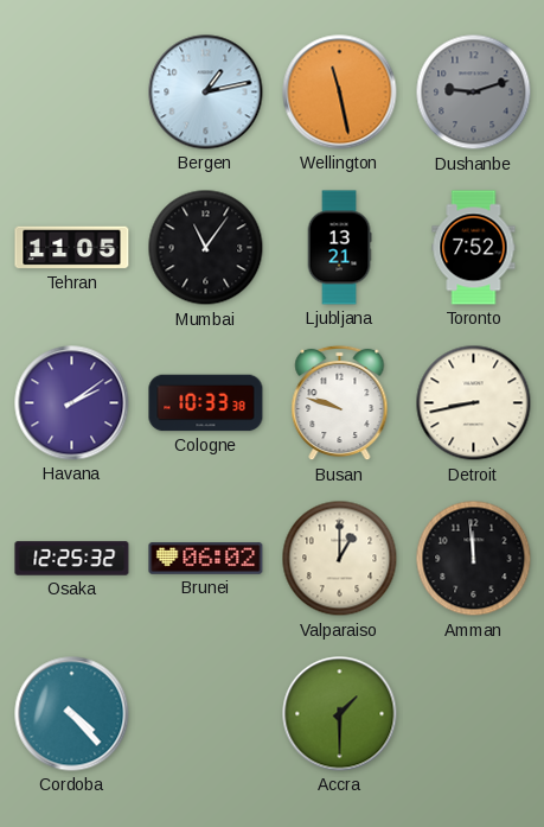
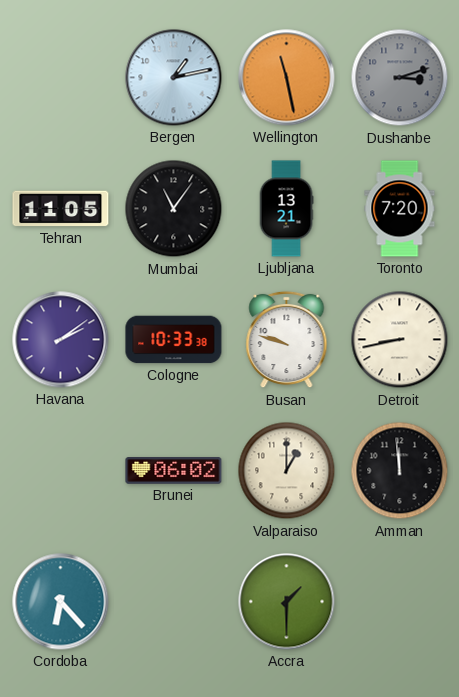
Dushanbe: 9:12 -> 3:12
Toronto: 7:52 -> 7:20
Osaka: 12:25 -> none
Cordoba: 4:23 -> 6:23
